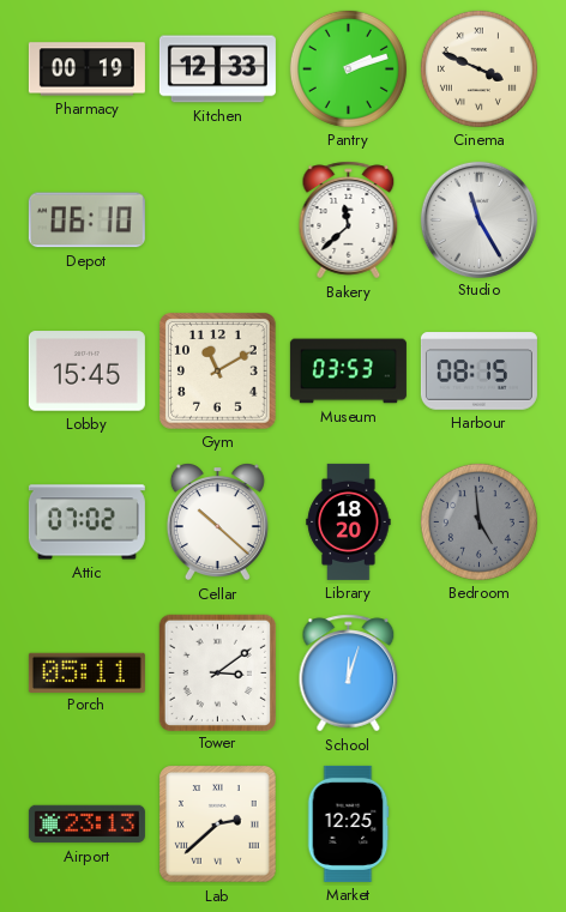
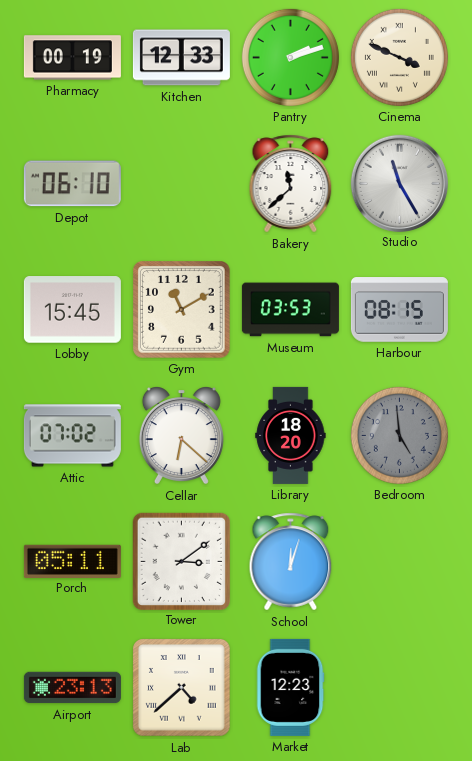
Cellar: 10:22 -> 6:22
Lab: 2:38 -> 4:38
Market: 12:25 -> 12:23
